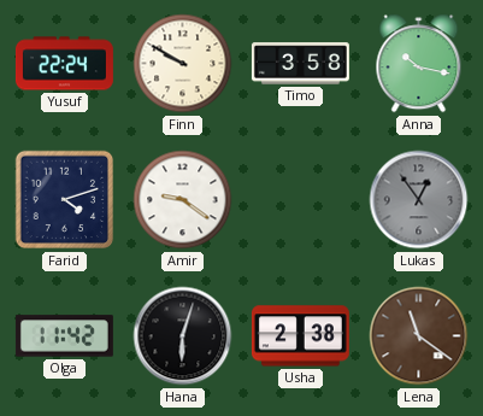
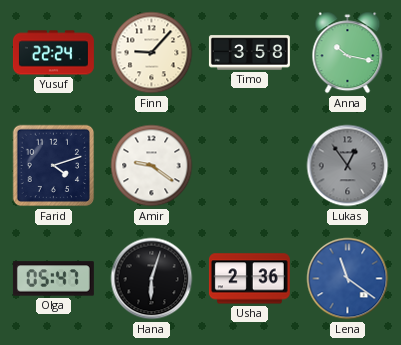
Finn: 9:50 -> 9:07
Olga: 11:42 -> 05:47
Usha: 2:38 -> 2:36
Lena dial: brown -> blue
